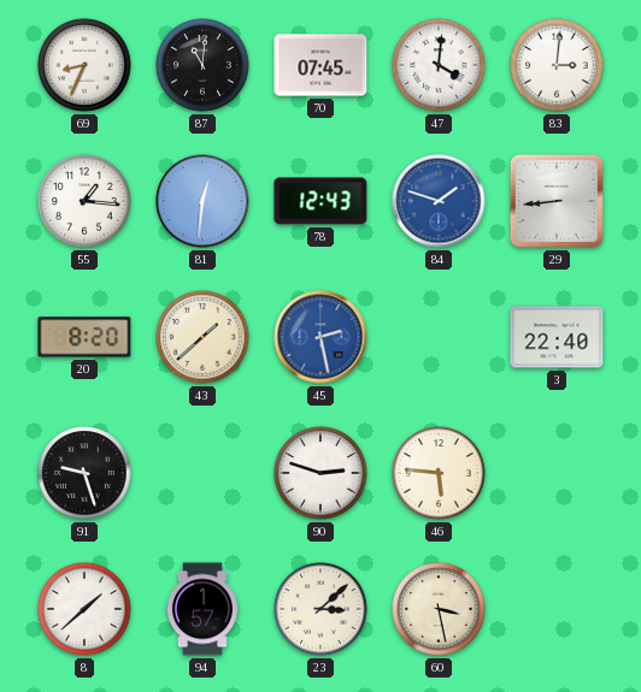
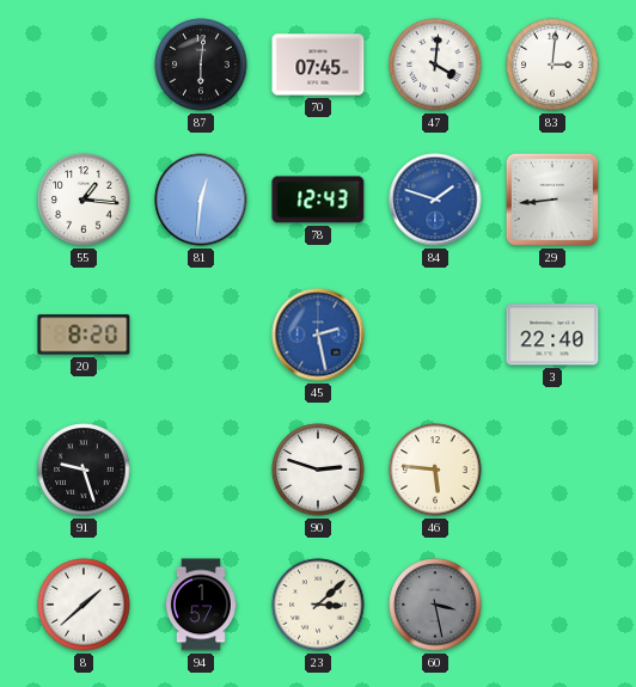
69: 8:34 -> none
87: 11:01 -> 6:01
43: 1:38 -> none
60 dial: cream -> grey
